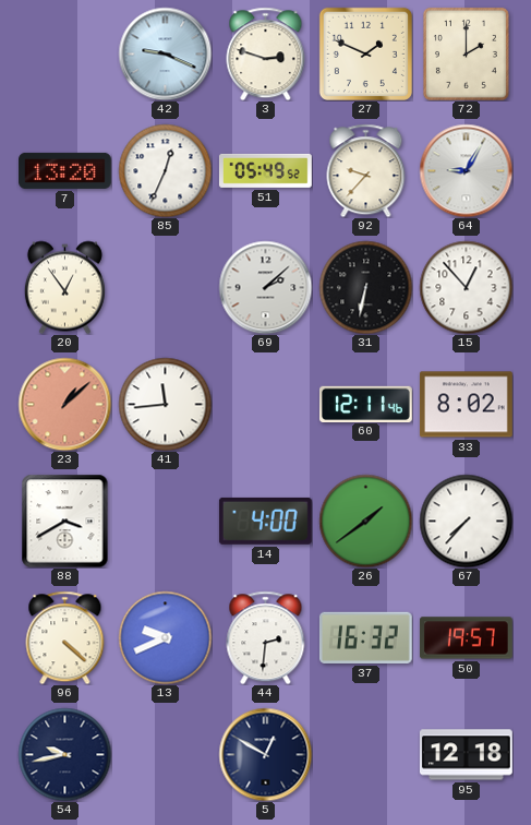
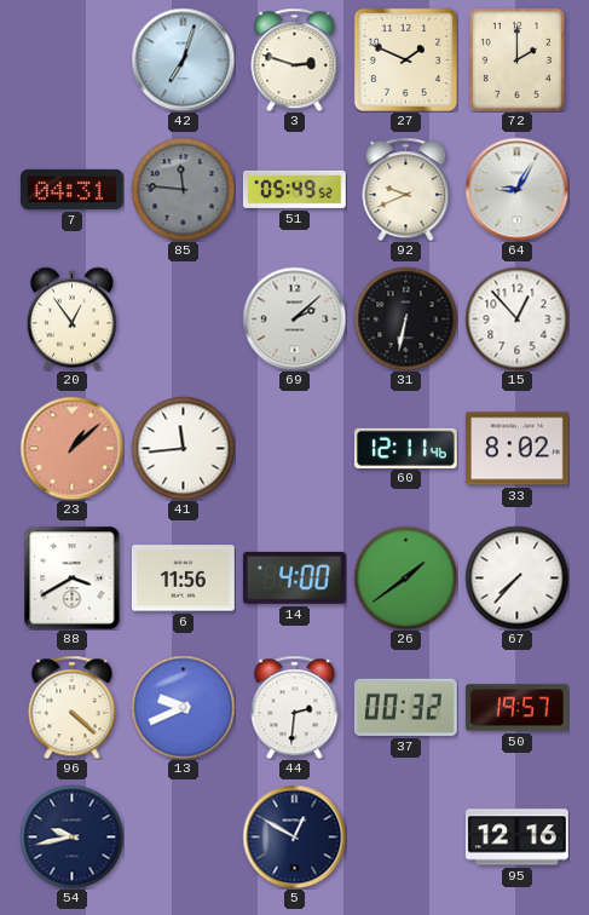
42: 9:19 -> 7:03
7: 13:20 -> 04:31
85: 12:34 -> 11:46
85 dial: white -> grey
92: 9:37 -> 9:41
6: none -> 11:56
37: 16:32 -> 00:32
95: 12:18 -> 12:16
